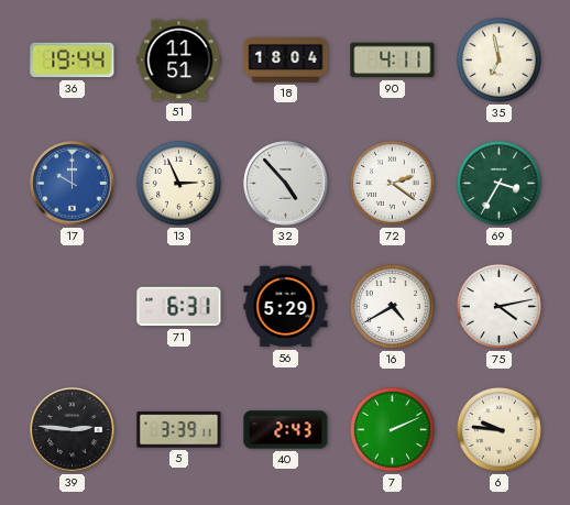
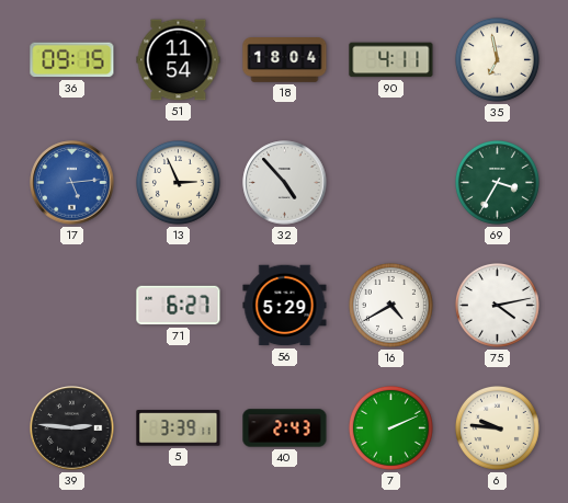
36: 19:44 -> 09:15
51: 11:51 -> 11:54
17: 10:00 -> 5:14
72: 2:21 -> none
71: 6:31 -> 6:27
